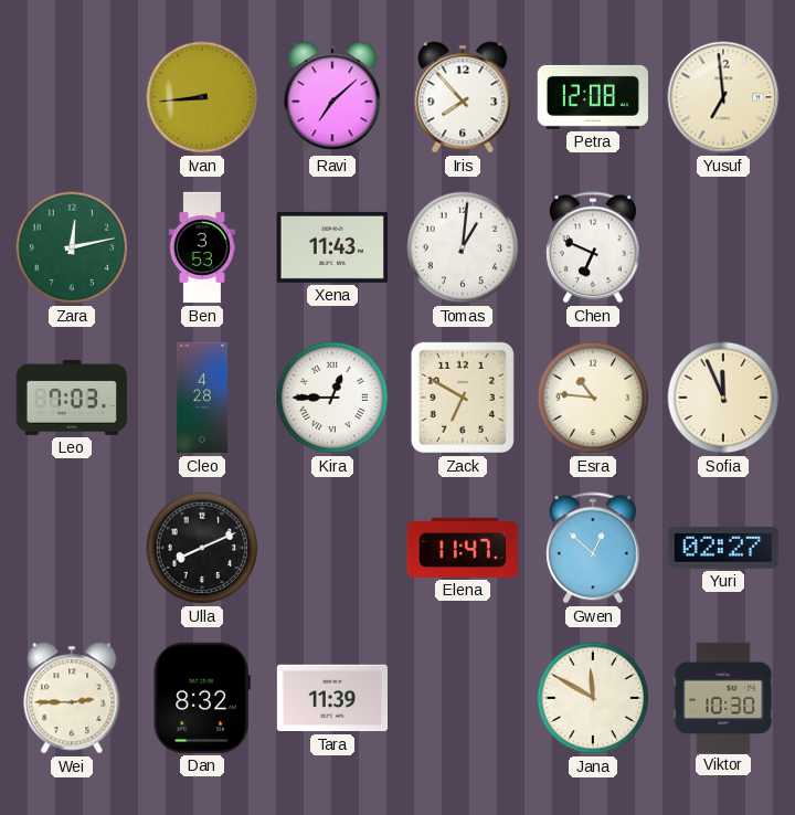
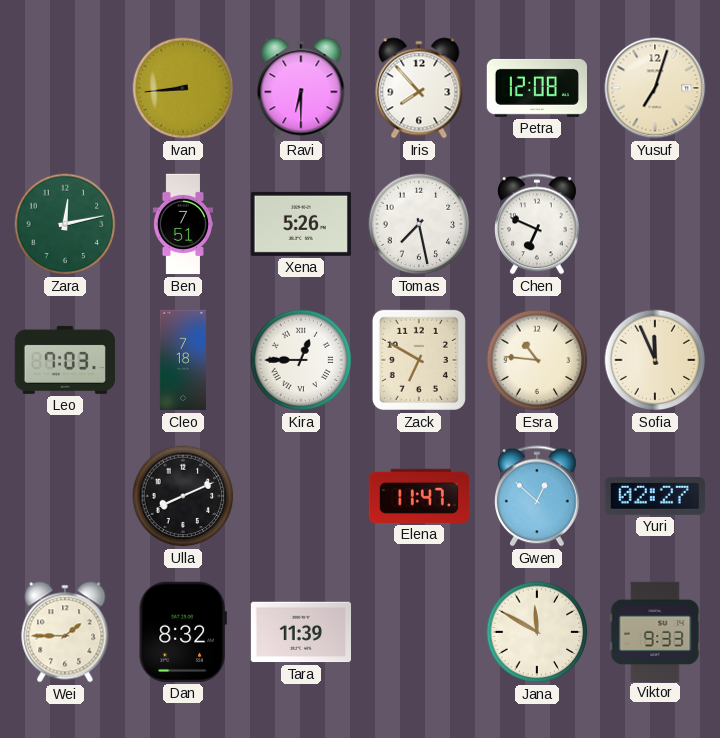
Ravi: 7:08 -> 6:30
Yusuf: 6:59 -> 7:03
Ben: 3:53 -> 7:51
Xena: 11:43 -> 5:26
Tomas: 1:01 -> 7:28
Cleo: 4:28 -> 7:18
Wei: 2:45 -> 1:45
Viktor: 10:30 -> 9:33
